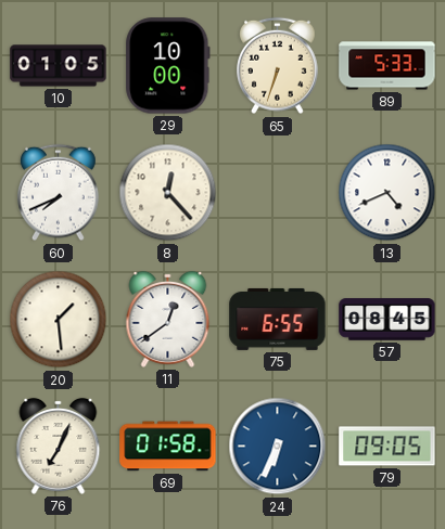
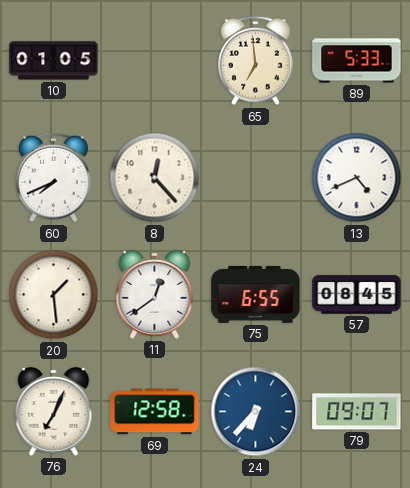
29: 10:00 -> none
65: 6:33 -> 6:59
69: 01:58 -> 12:58
24: 6:34 -> 6:37
79: 09:05 -> 09:07
